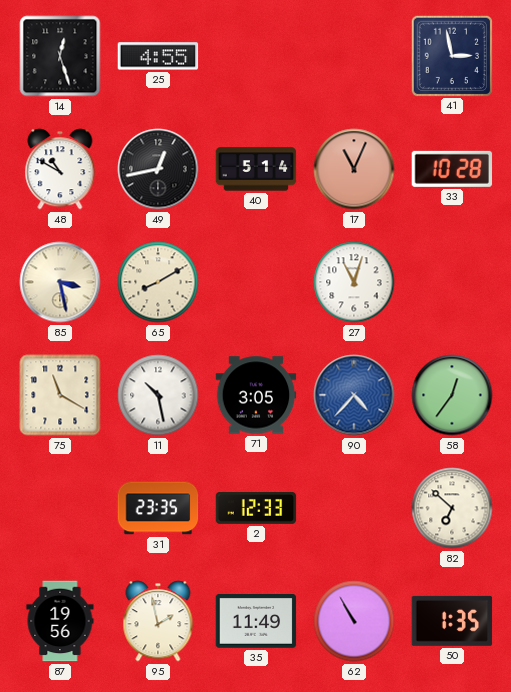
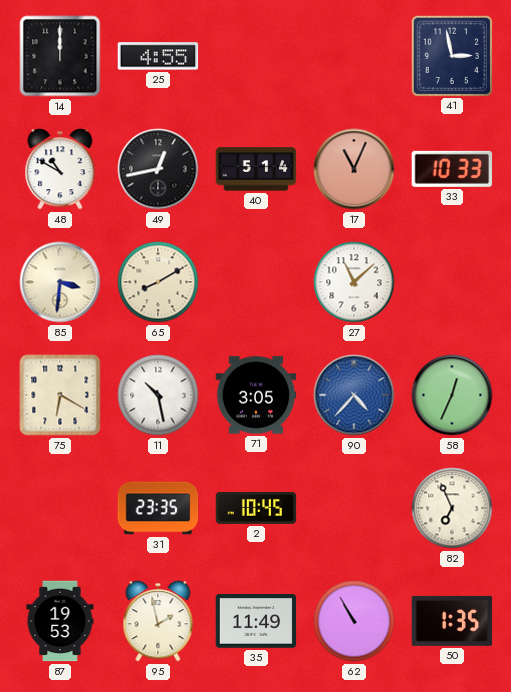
14: 12:27 -> 12:00
33: 10:28 -> 10:33
85: 3:28 -> 3:31
27: 11:03 -> 11:08
75: 11:20 -> 6:20
58: 12:36 -> 12:34
2: 12:33 -> 10:45
82: 6:52 -> 6:56
87: 19:56 -> 19:53
